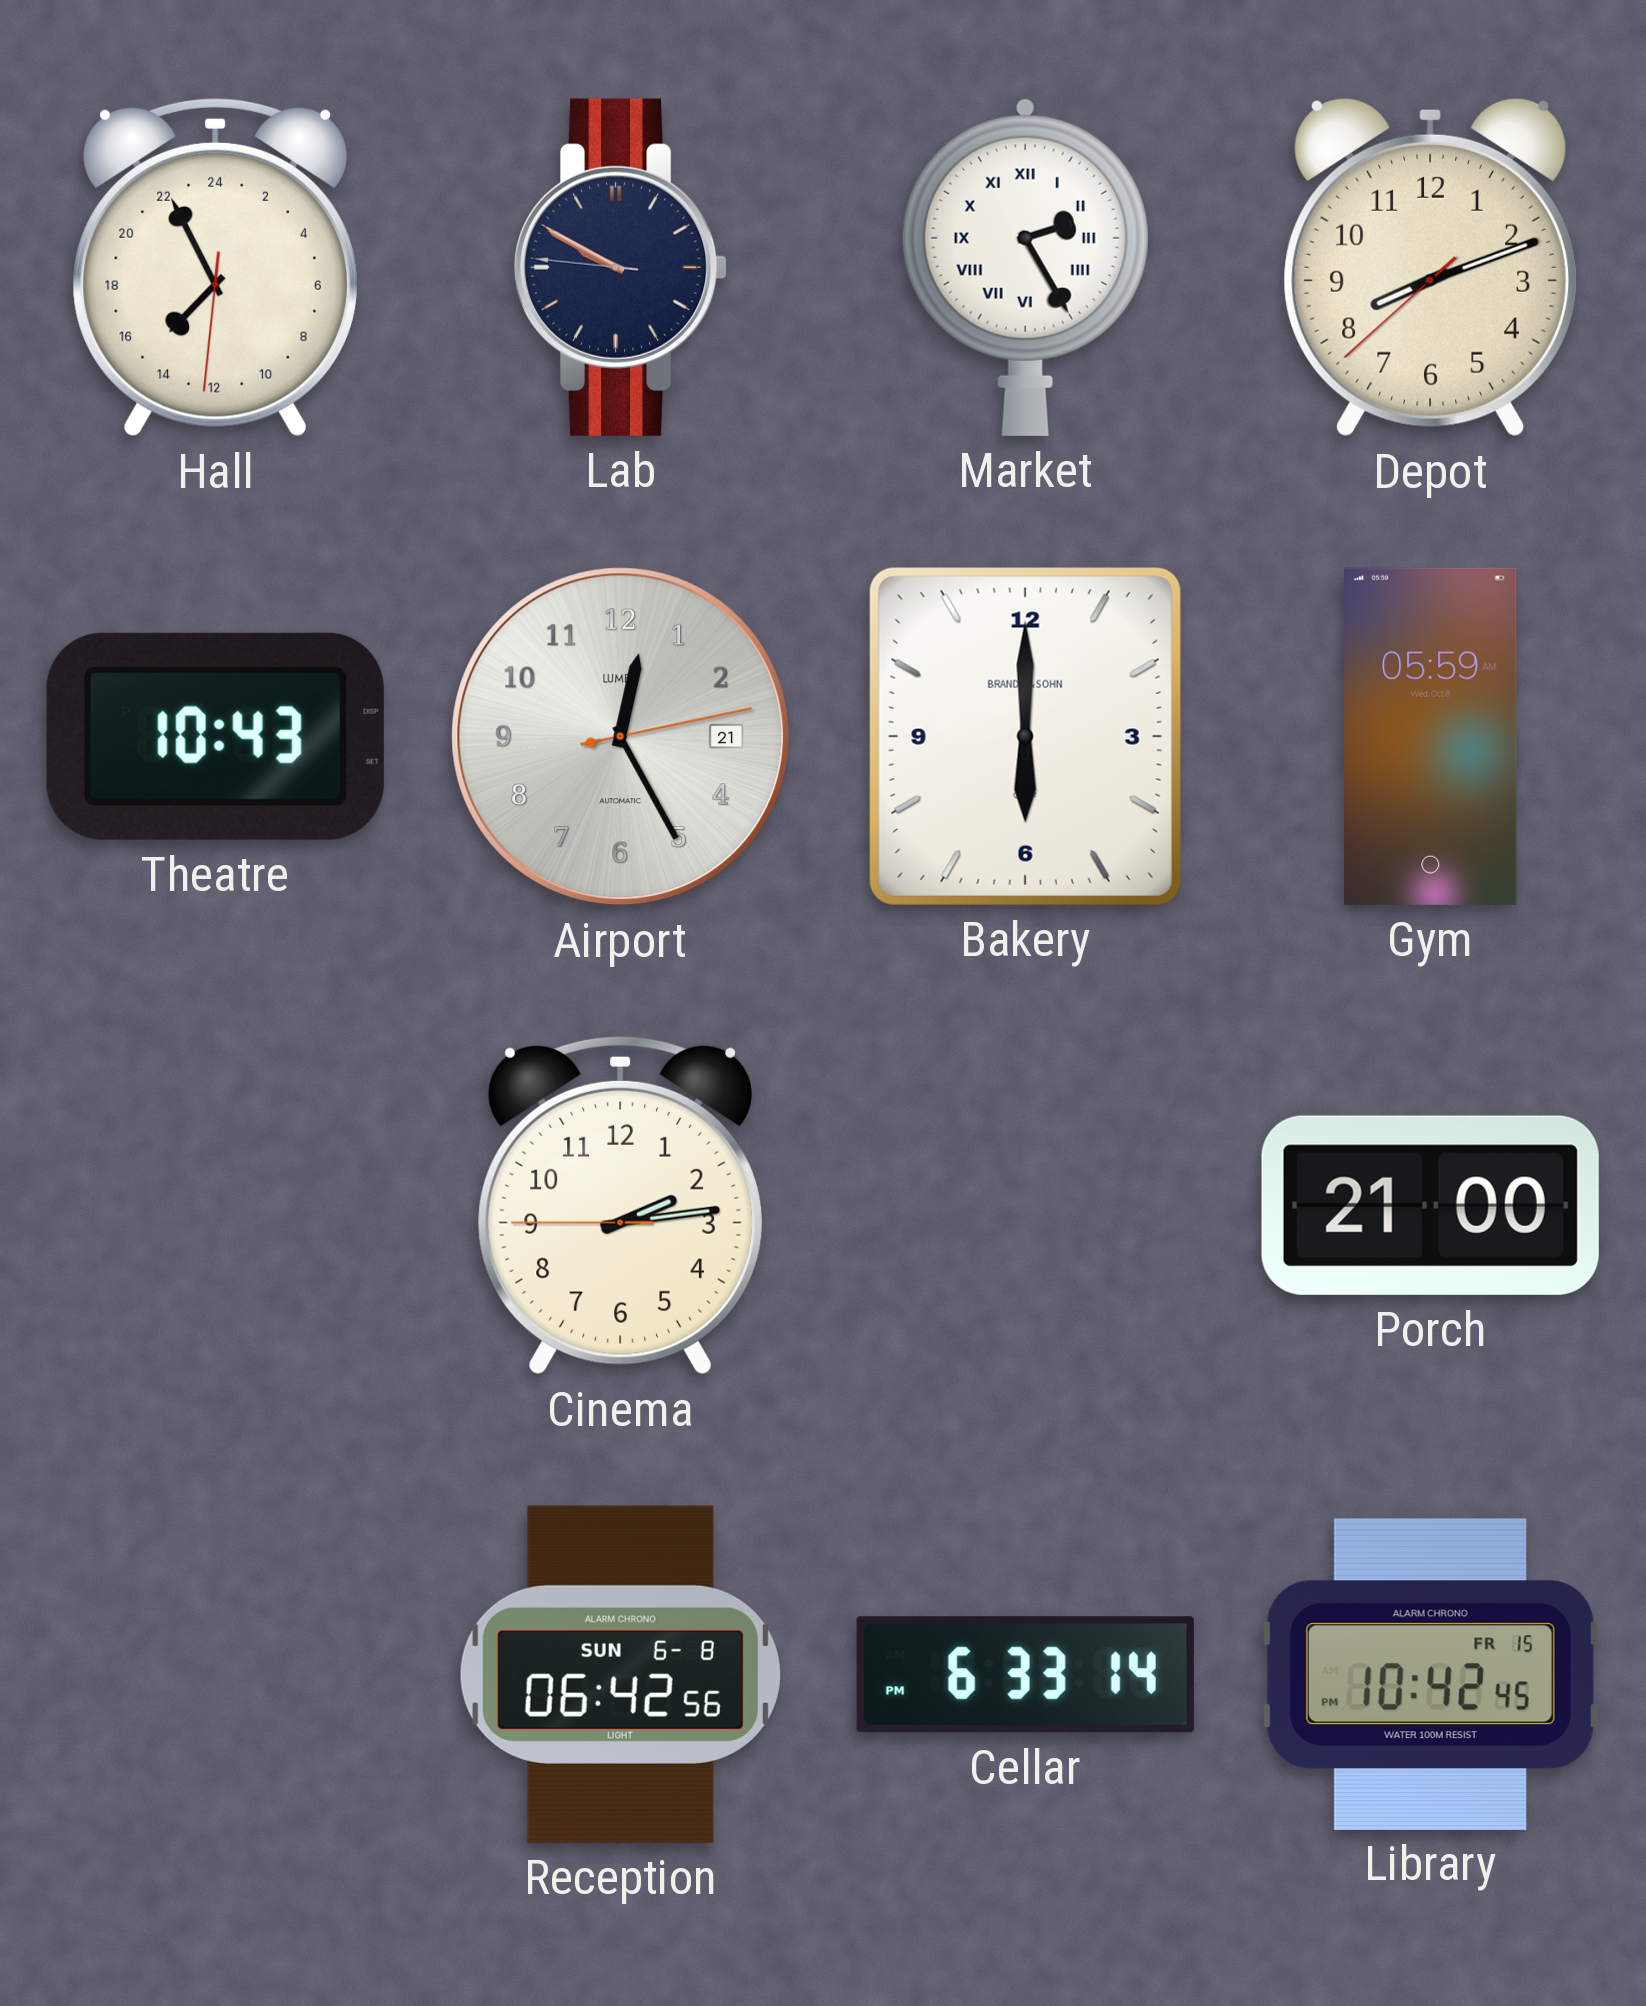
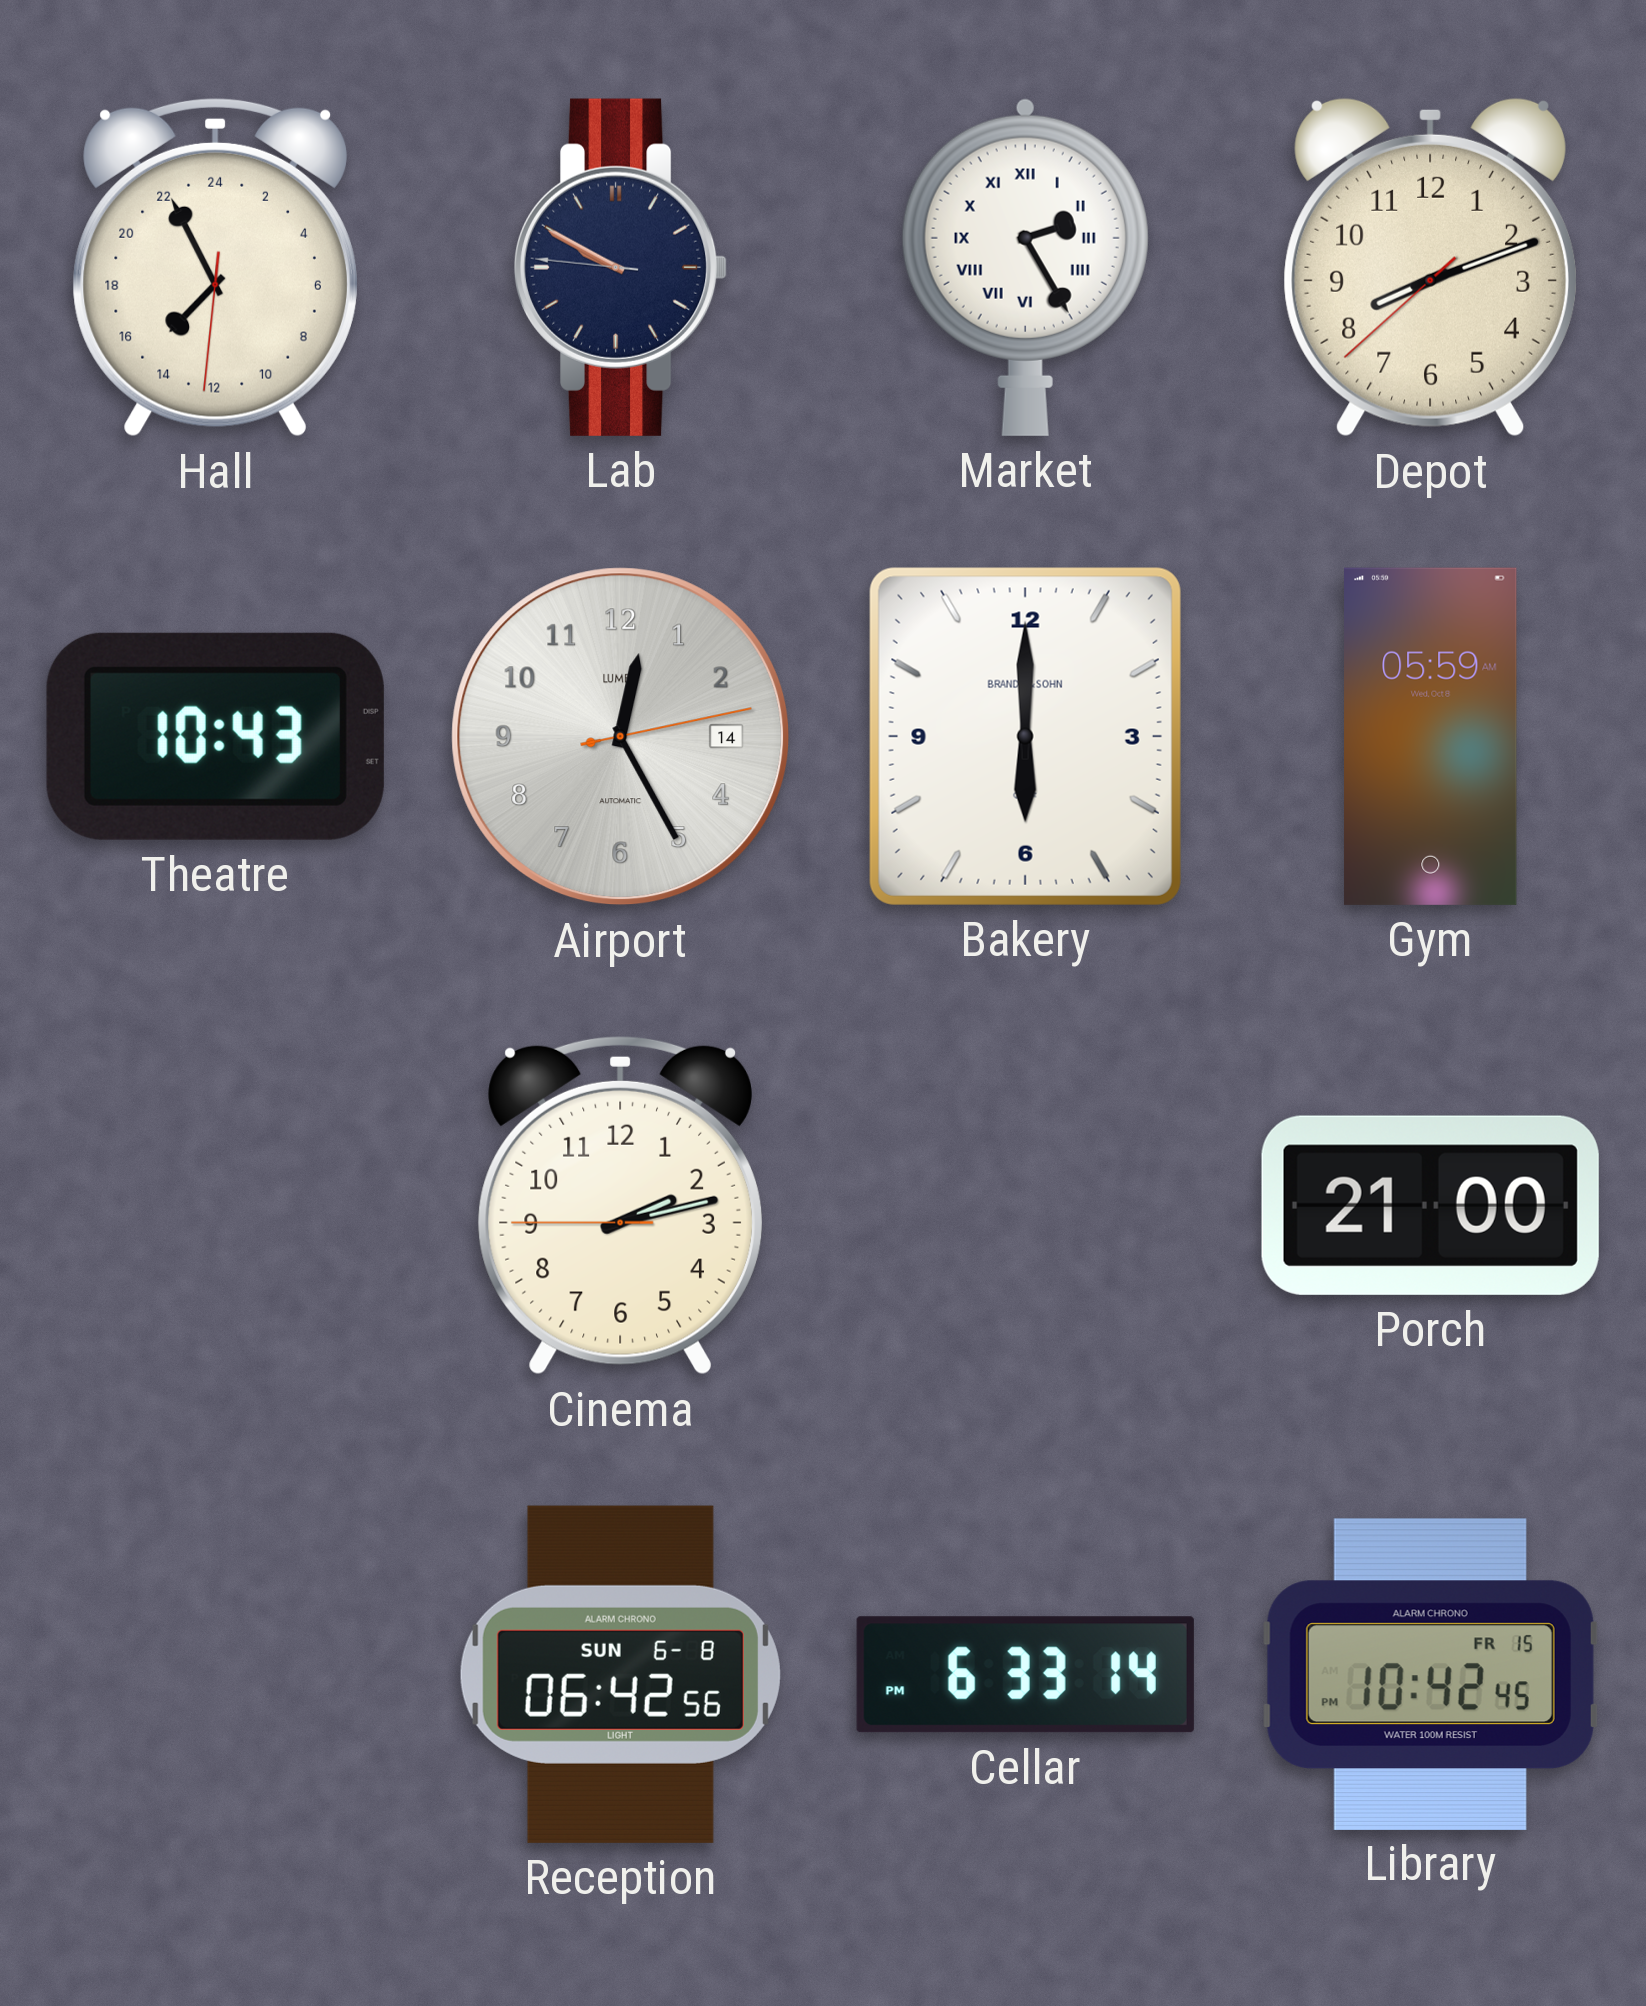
Airport date: 21 -> 14
Cinema: 2:13 -> 2:12
